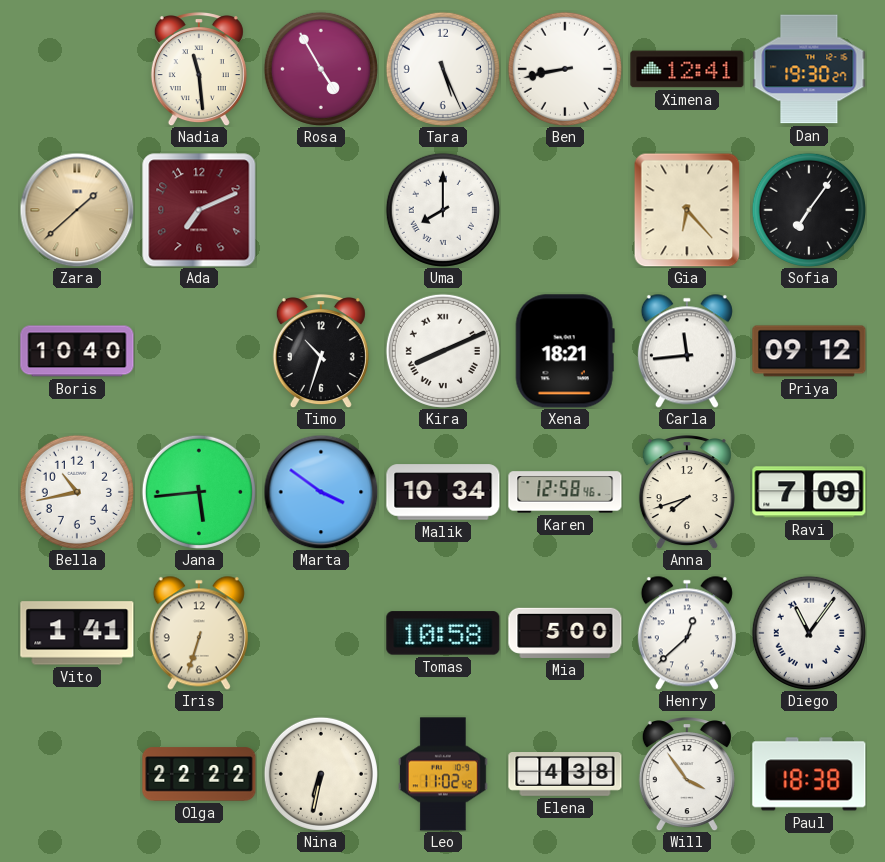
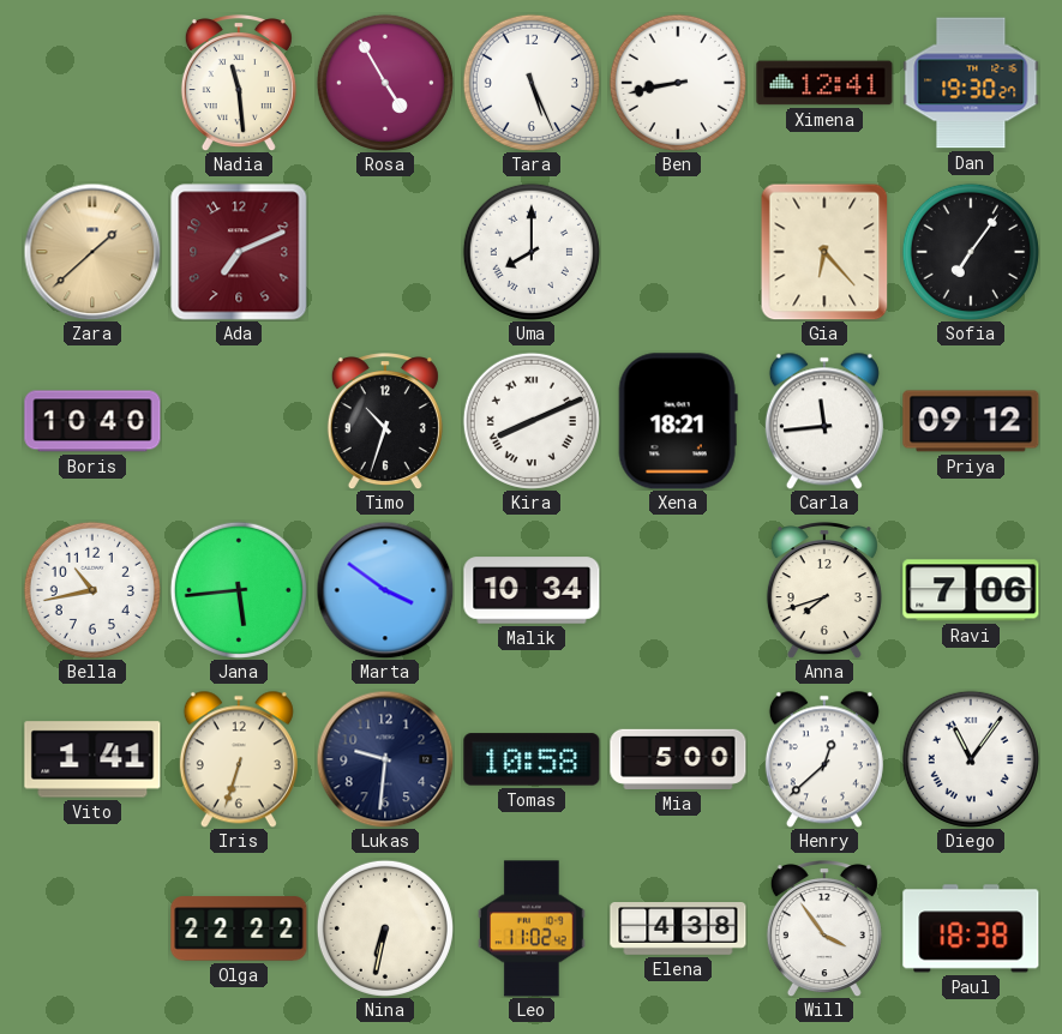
Karen: 12:58 -> none
Ravi: 7:09 -> 7:06
Lukas: none -> 9:31
